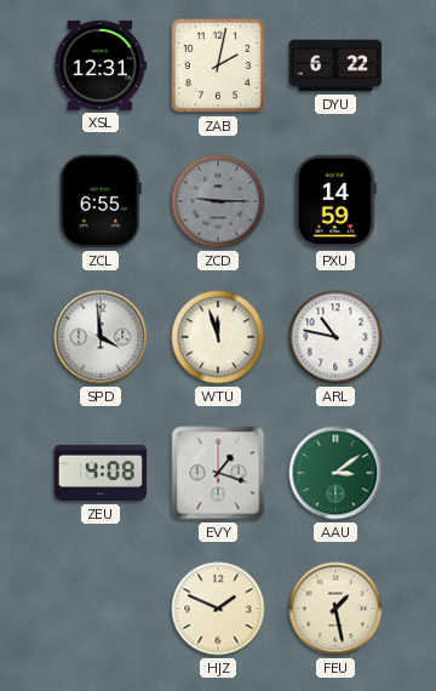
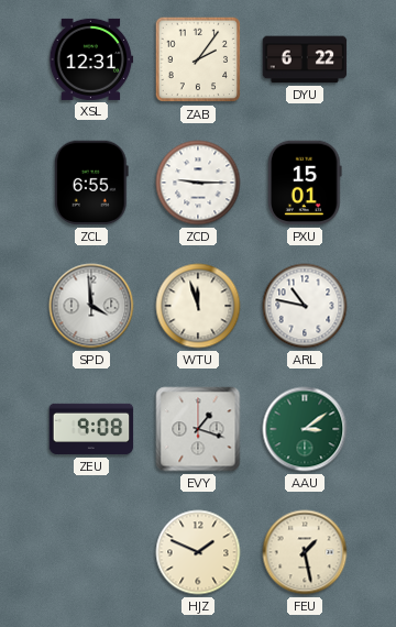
ZAB: 2:02 -> 2:06
ZCD dial: grey -> white
PXU: 14:59 -> 15:01
ZEU: 4:08 -> 9:08
